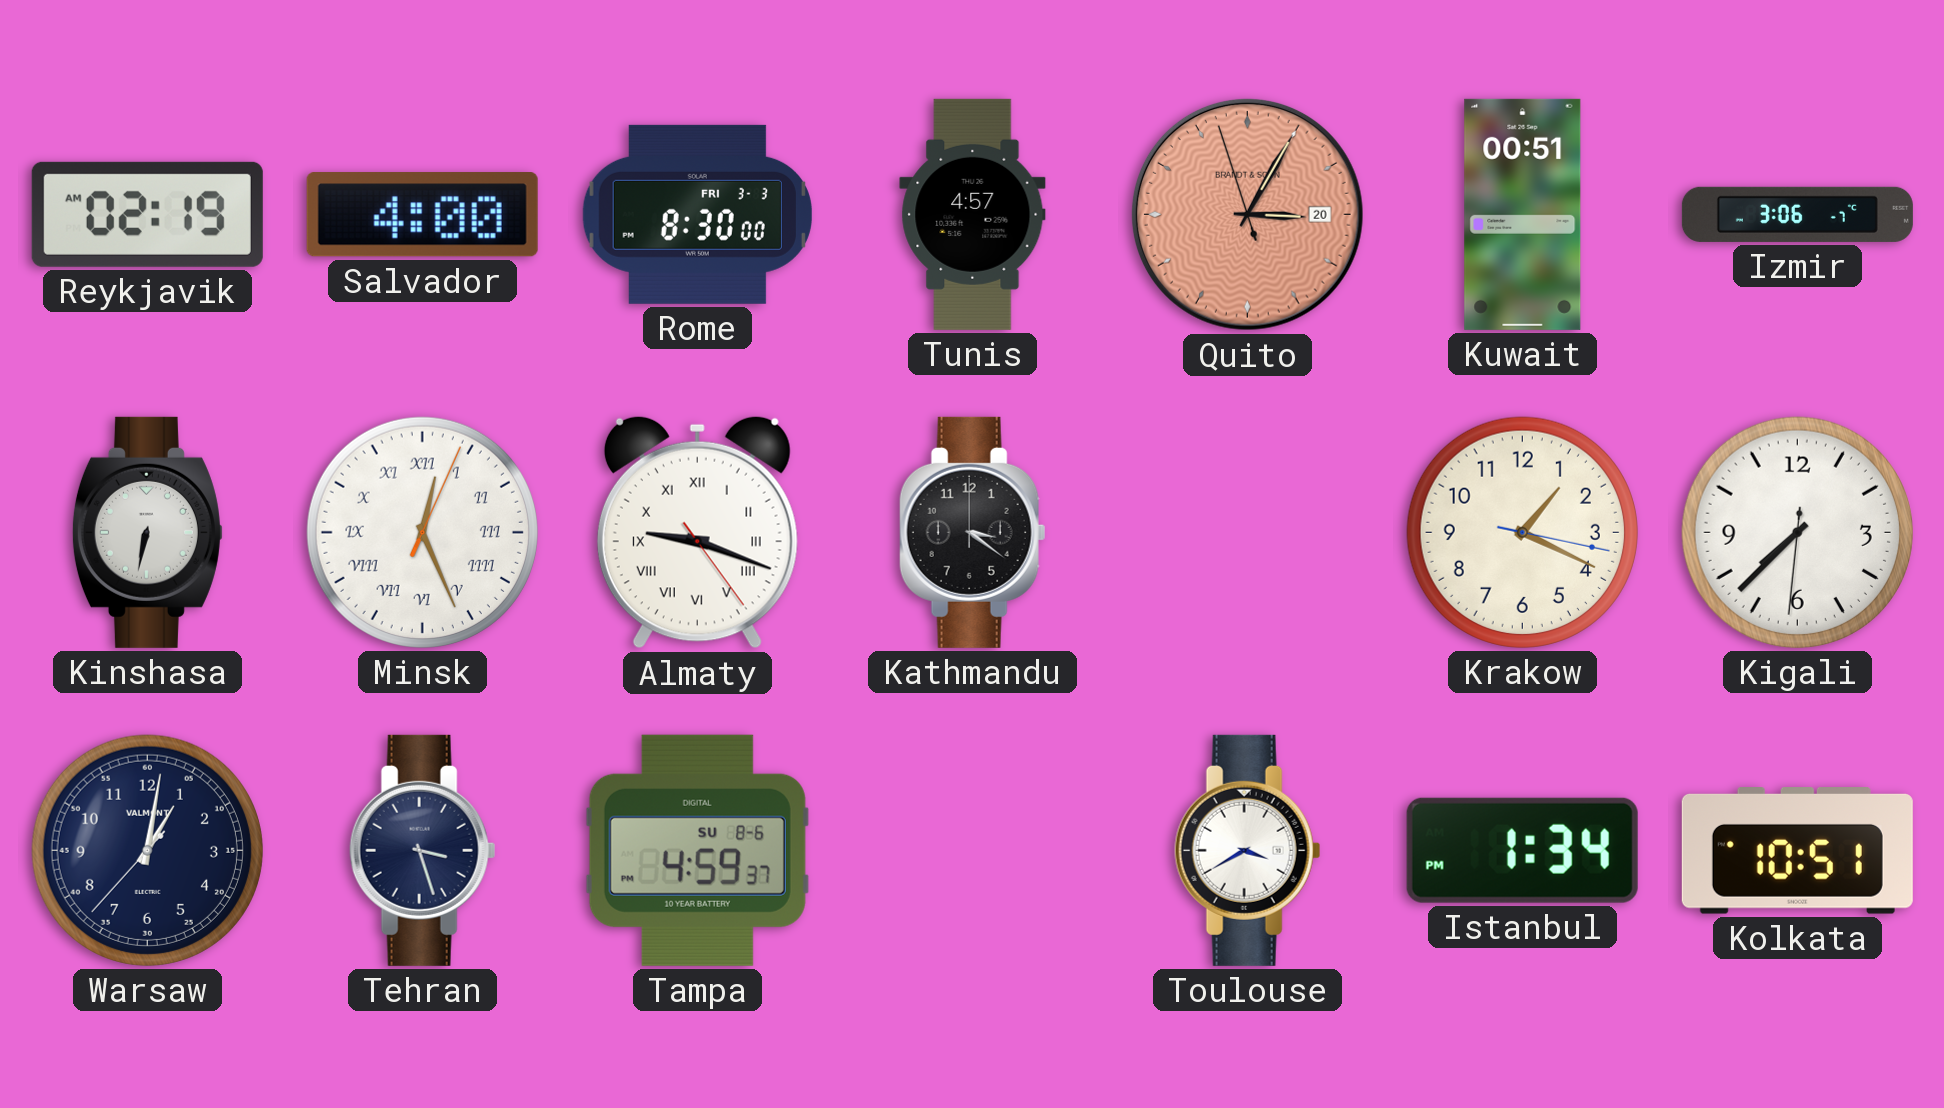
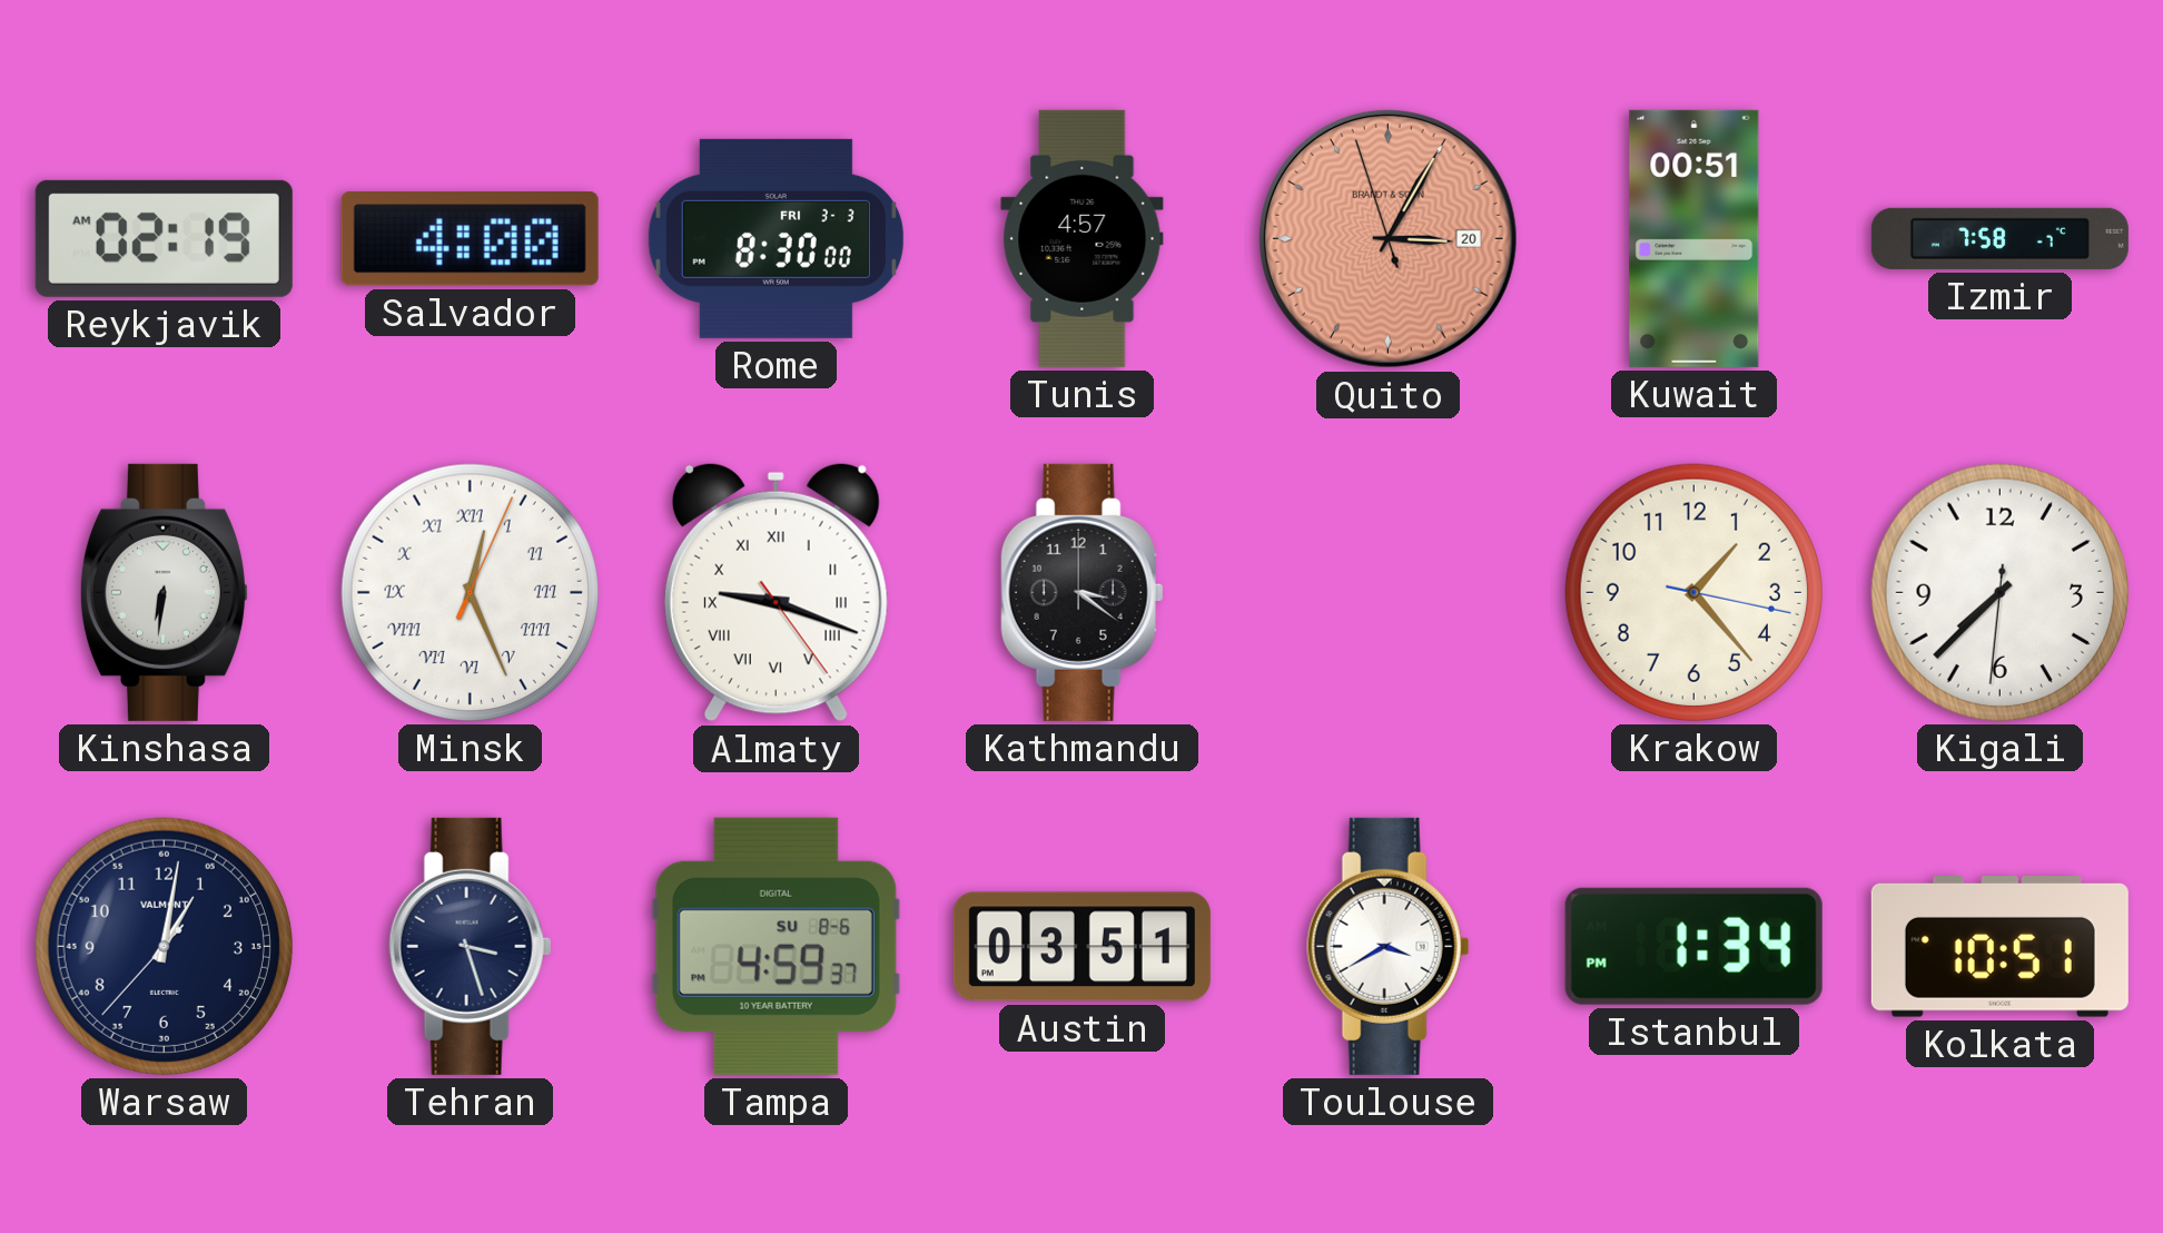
Izmir: 3:06 -> 7:58
Kinshasa: 6:32 -> 6:31
Krakow: 1:19 -> 1:23
Austin: none -> 03:51
